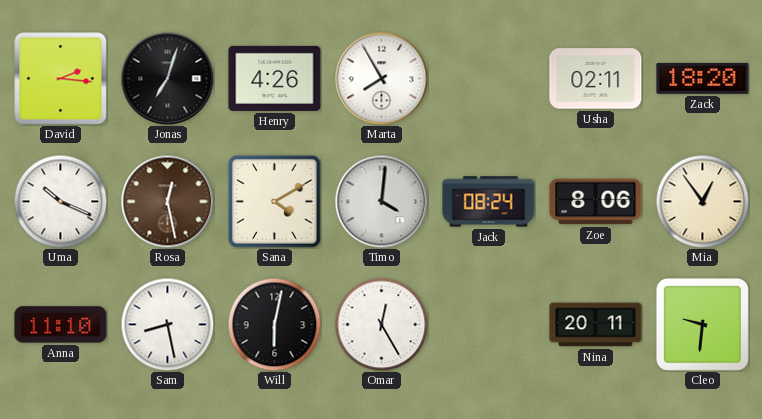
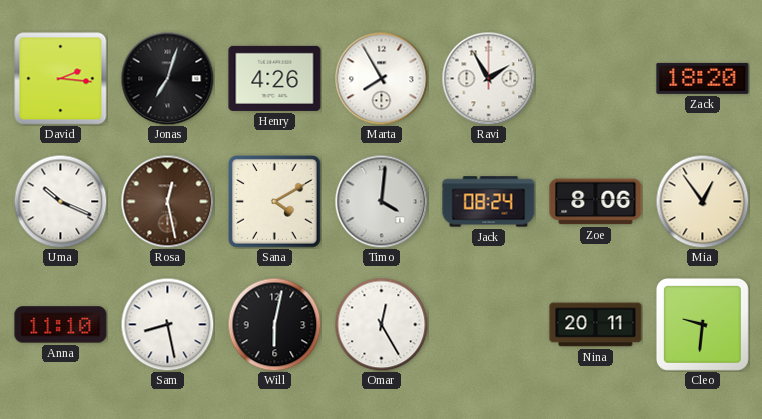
Ravi: none -> 1:55
Usha: 02:11 -> none
